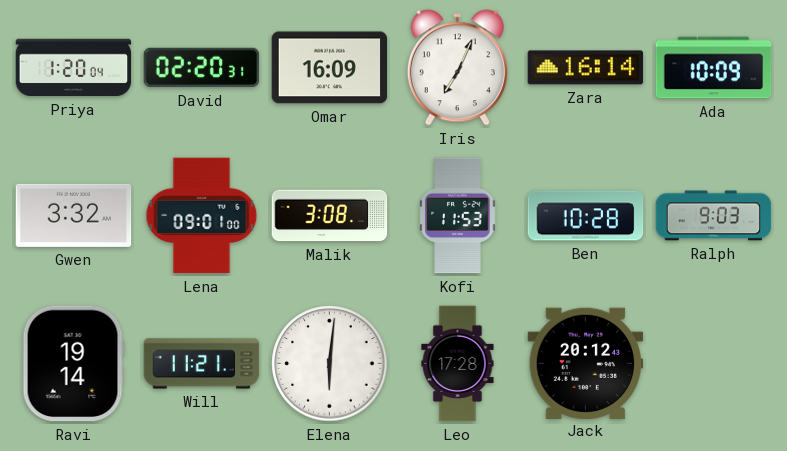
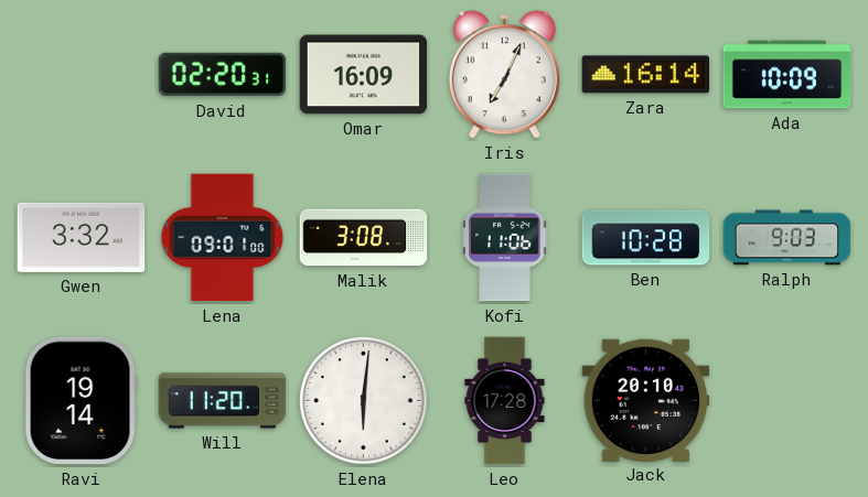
Priya: 1:20 -> none
Kofi: 11:53 -> 11:06
Will: 11:21 -> 11:20
Jack: 20:12 -> 20:10
